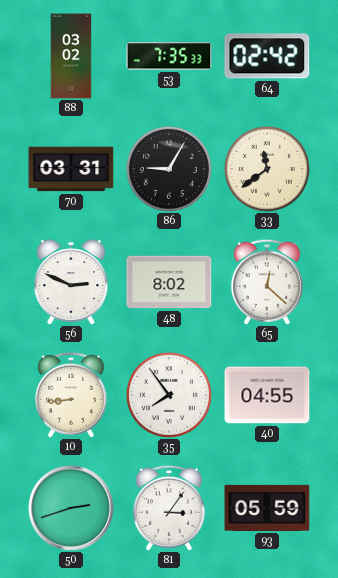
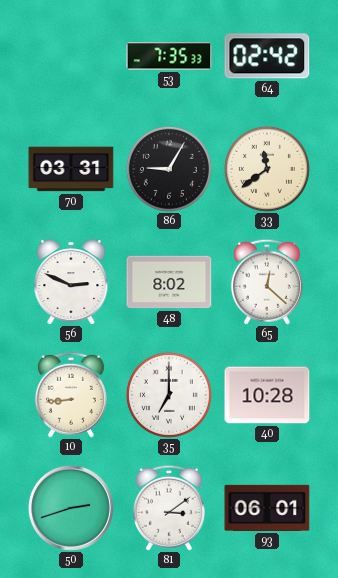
88: 03:02 -> none
35: 7:54 -> 7:00
40: 04:55 -> 10:28
81: 3:06 -> 3:09
93: 05:59 -> 06:01
